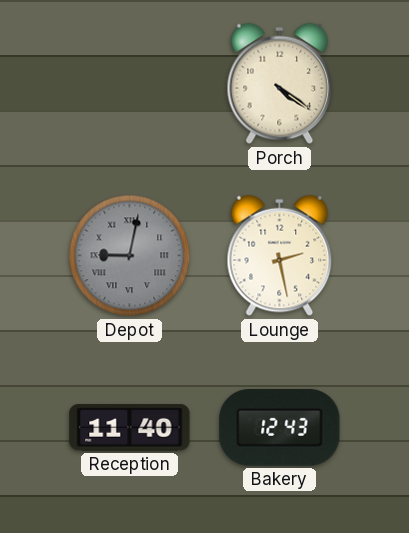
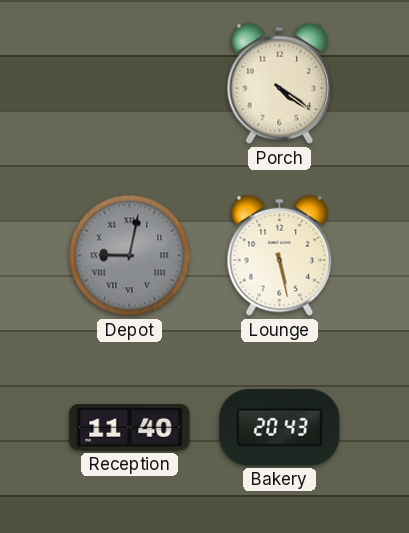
Lounge: 2:28 -> 5:28
Bakery: 12:43 -> 20:43
